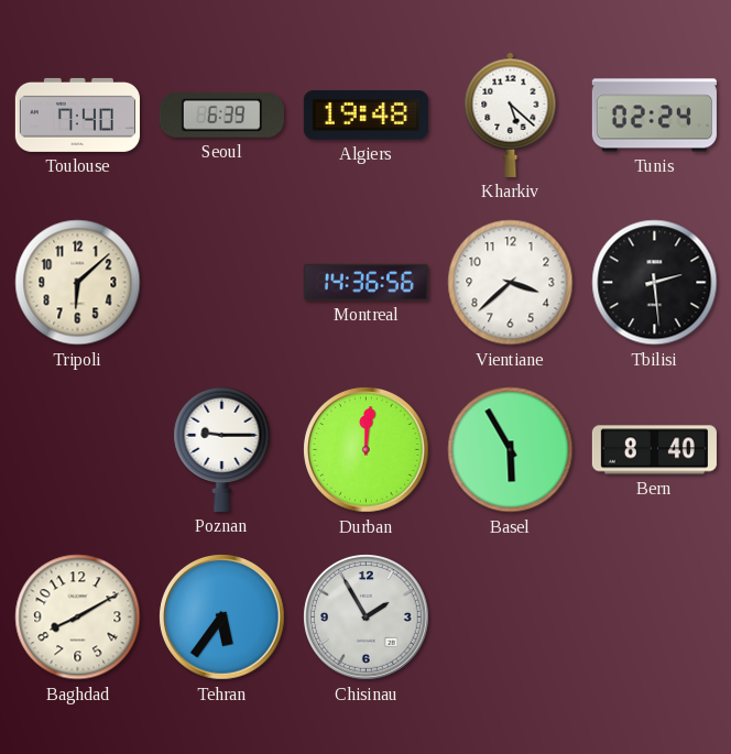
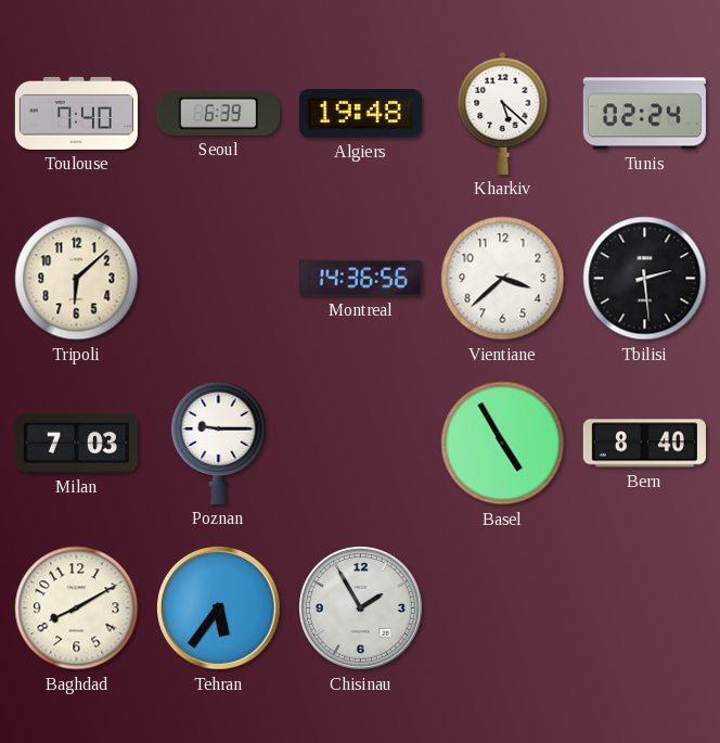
Milan: none -> 7:03
Durban: 12:01 -> none
Basel: 5:55 -> 4:55
